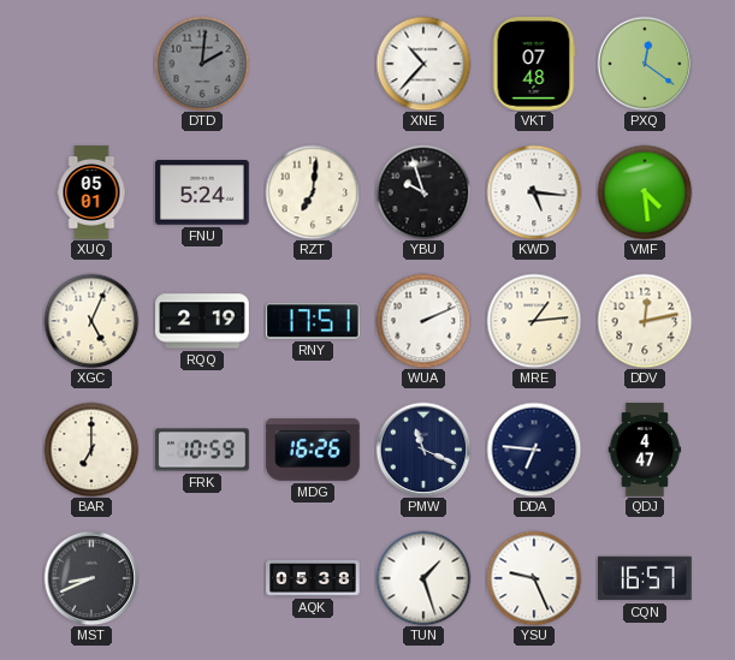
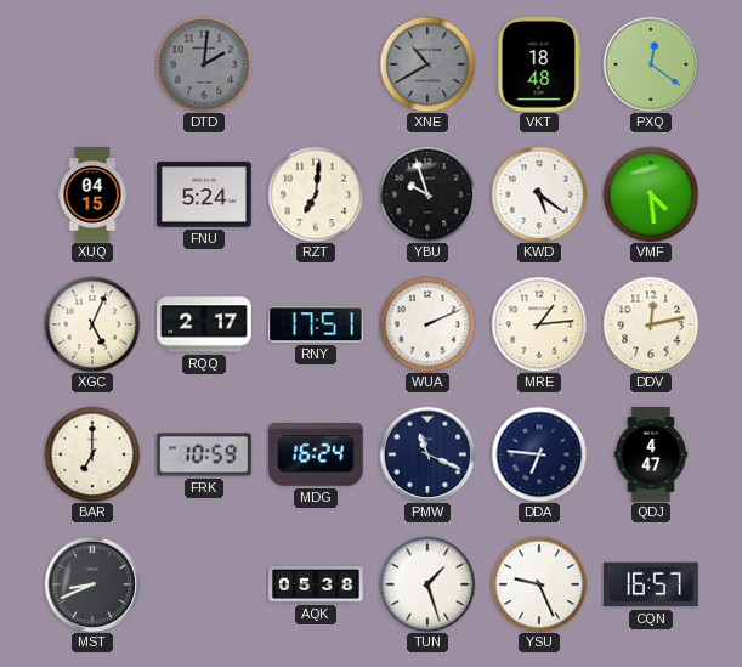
XNE: 10:37 -> 10:40
XNE dial: white -> grey
VKT: 07:48 -> 18:48
XUQ: 05:01 -> 04:15
KWD: 5:16 -> 5:21
RQQ: 2:19 -> 2:17
MDG: 16:26 -> 16:24
